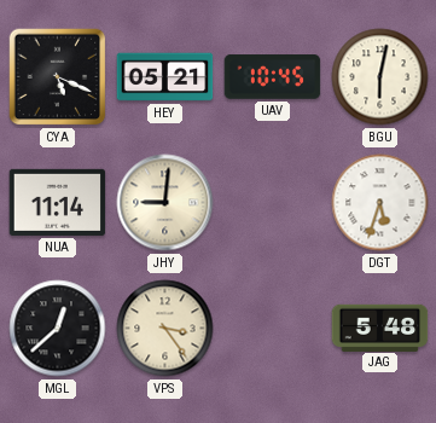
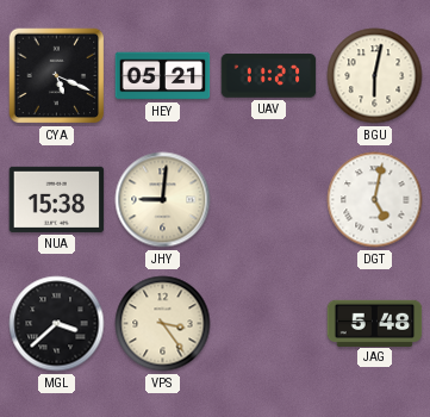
UAV: 10:45 -> 11:27
NUA: 11:14 -> 15:38
DGT: 5:33 -> 5:02
MGL: 12:38 -> 3:38
